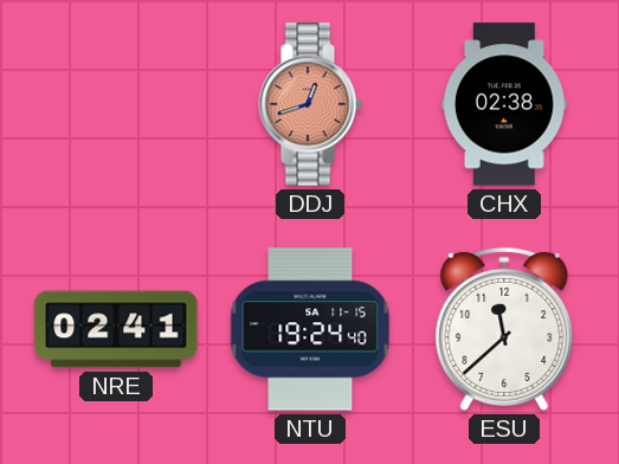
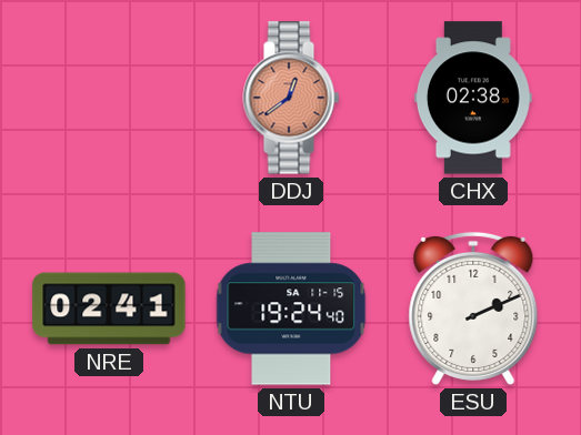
DDJ: 12:42 -> 12:39
ESU: 11:38 -> 2:11
